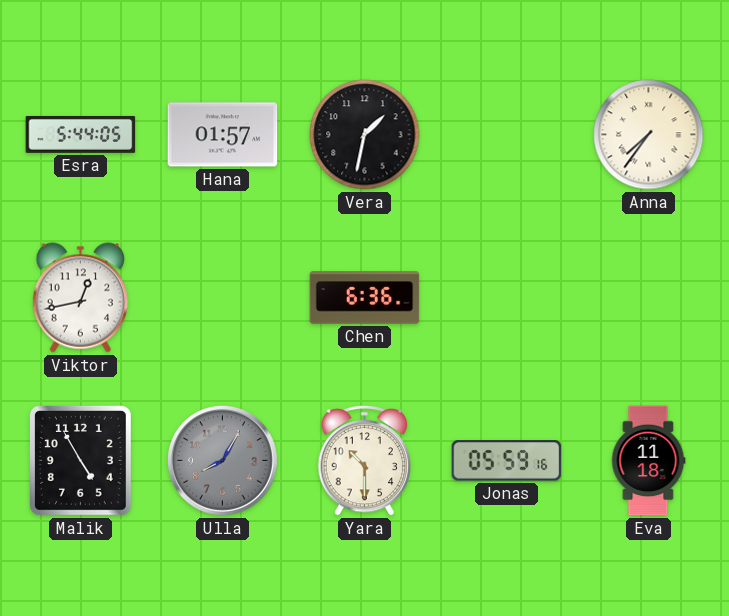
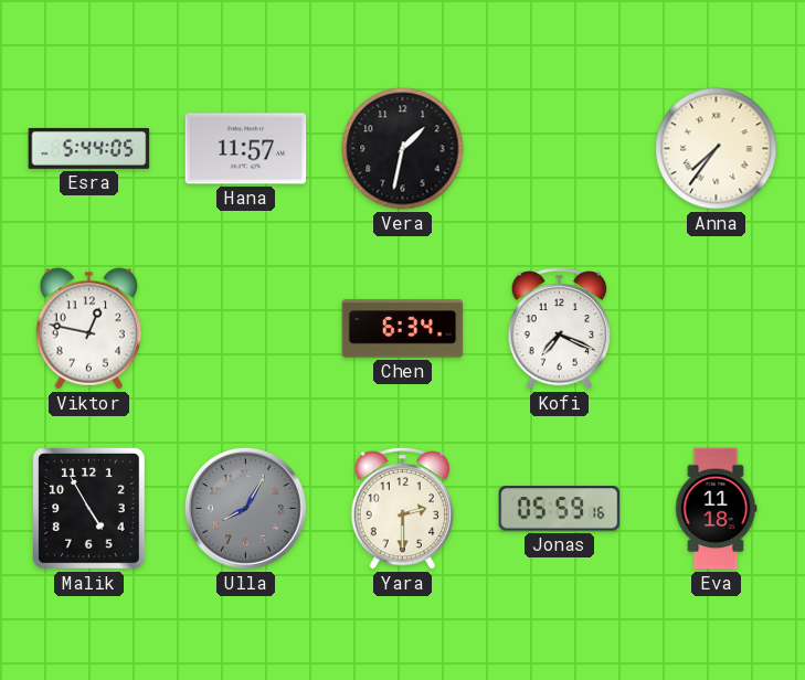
Hana: 01:57 -> 11:57
Viktor: 12:43 -> 12:47
Chen: 6:36 -> 6:34
Kofi: none -> 7:19
Yara: 10:30 -> 2:30
